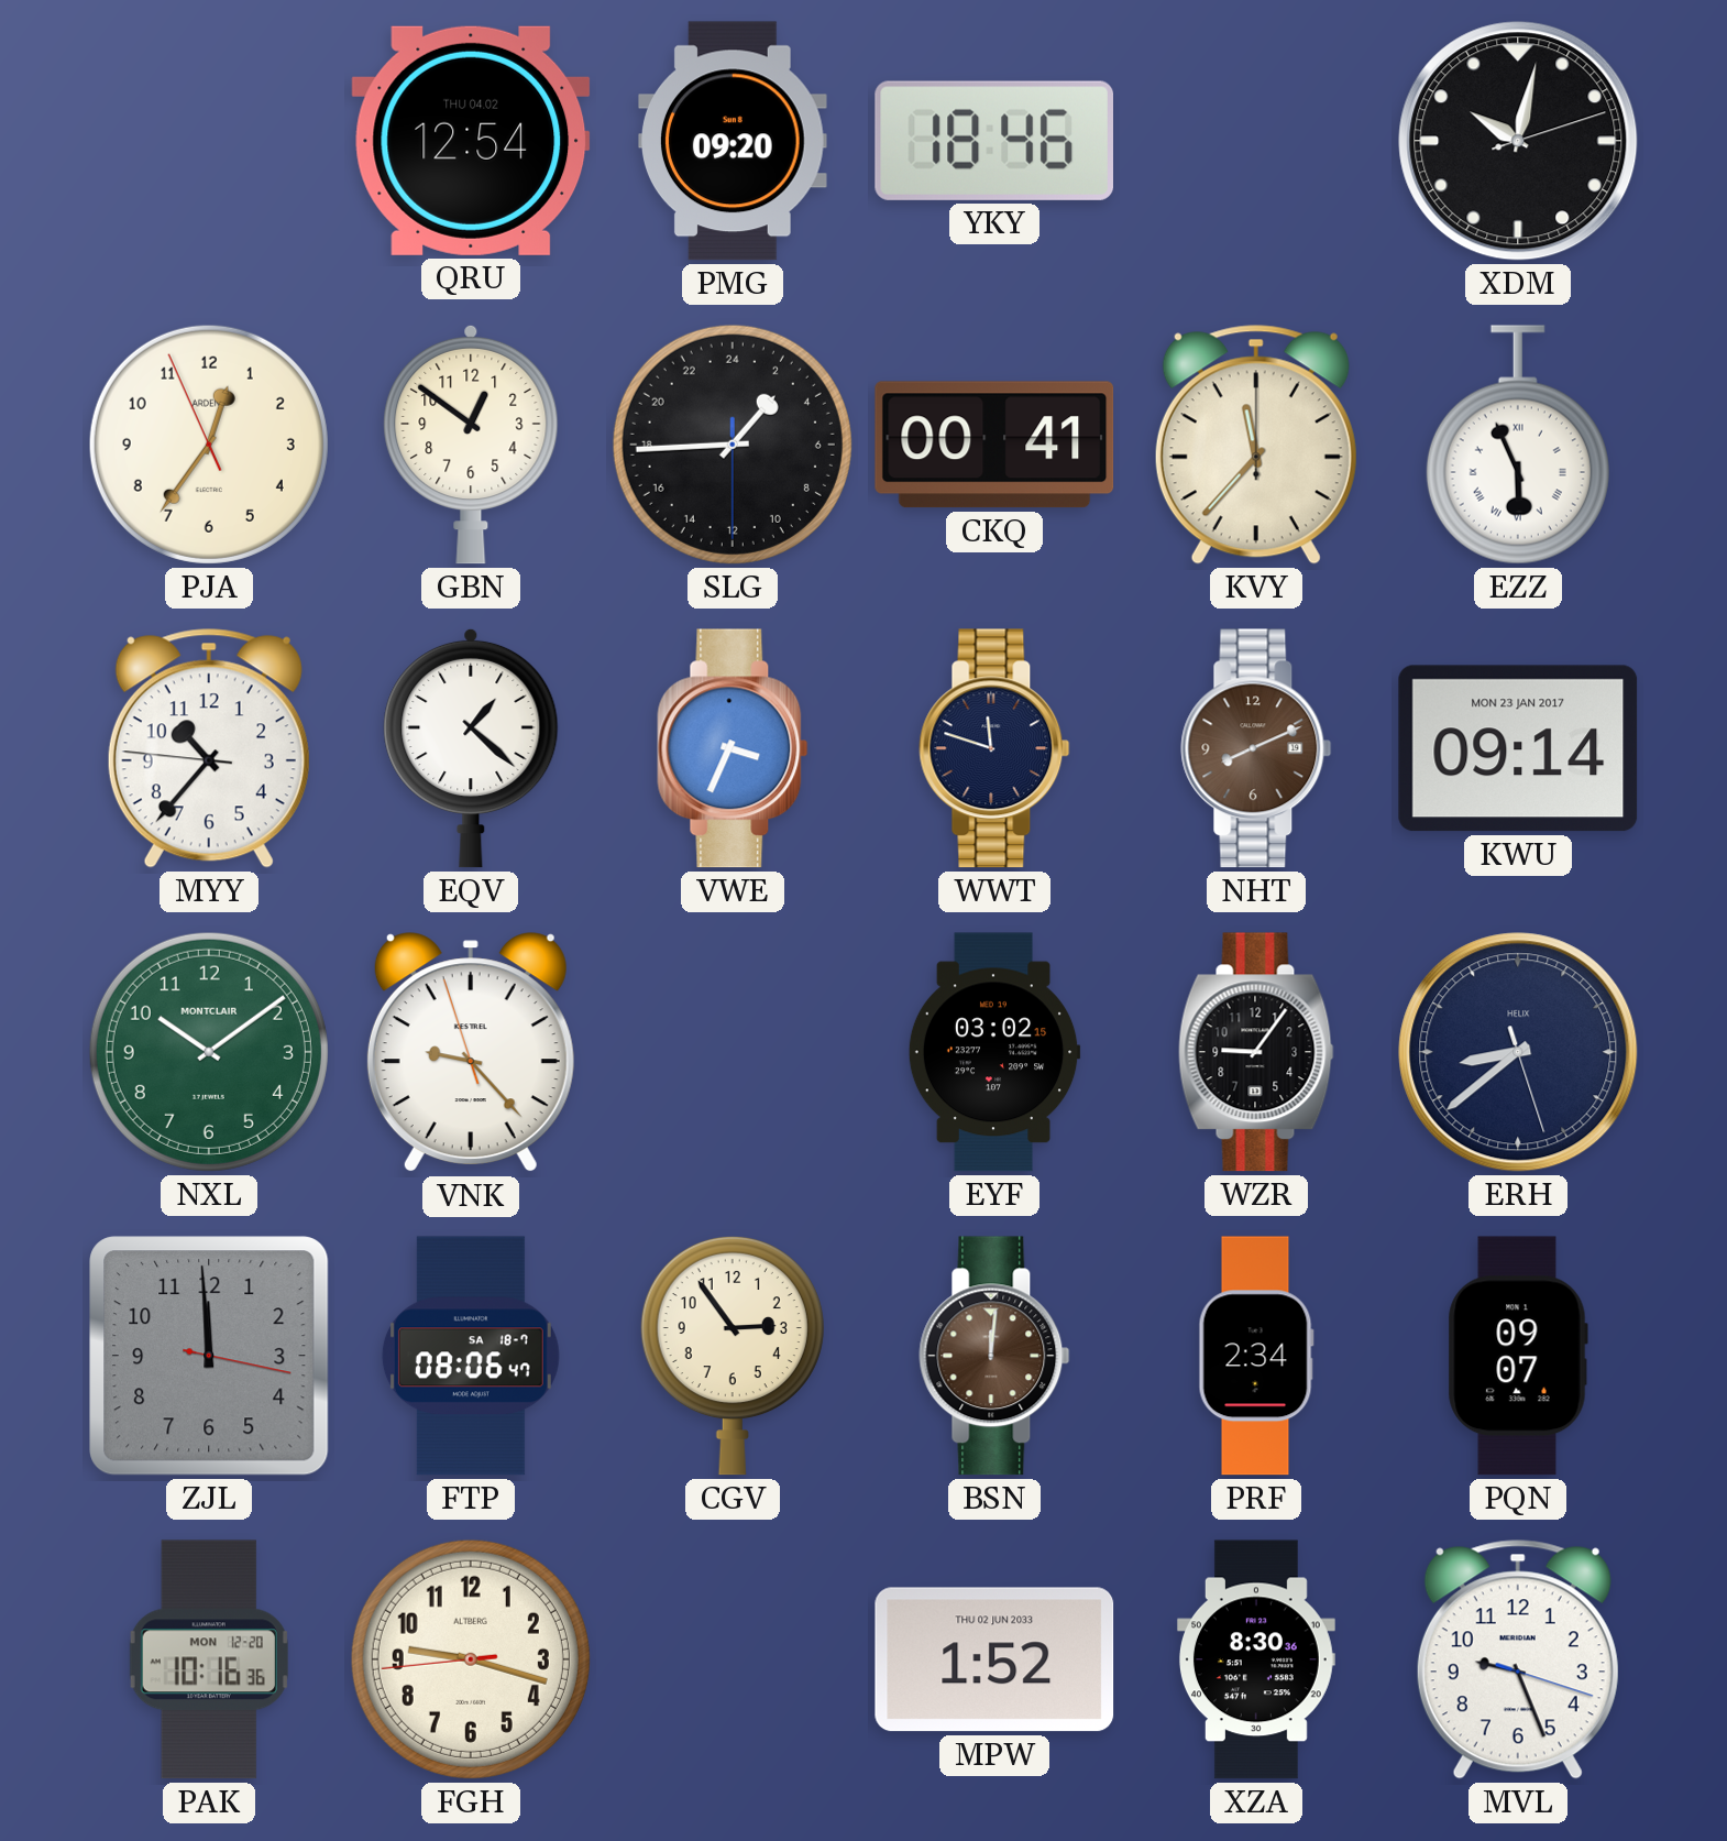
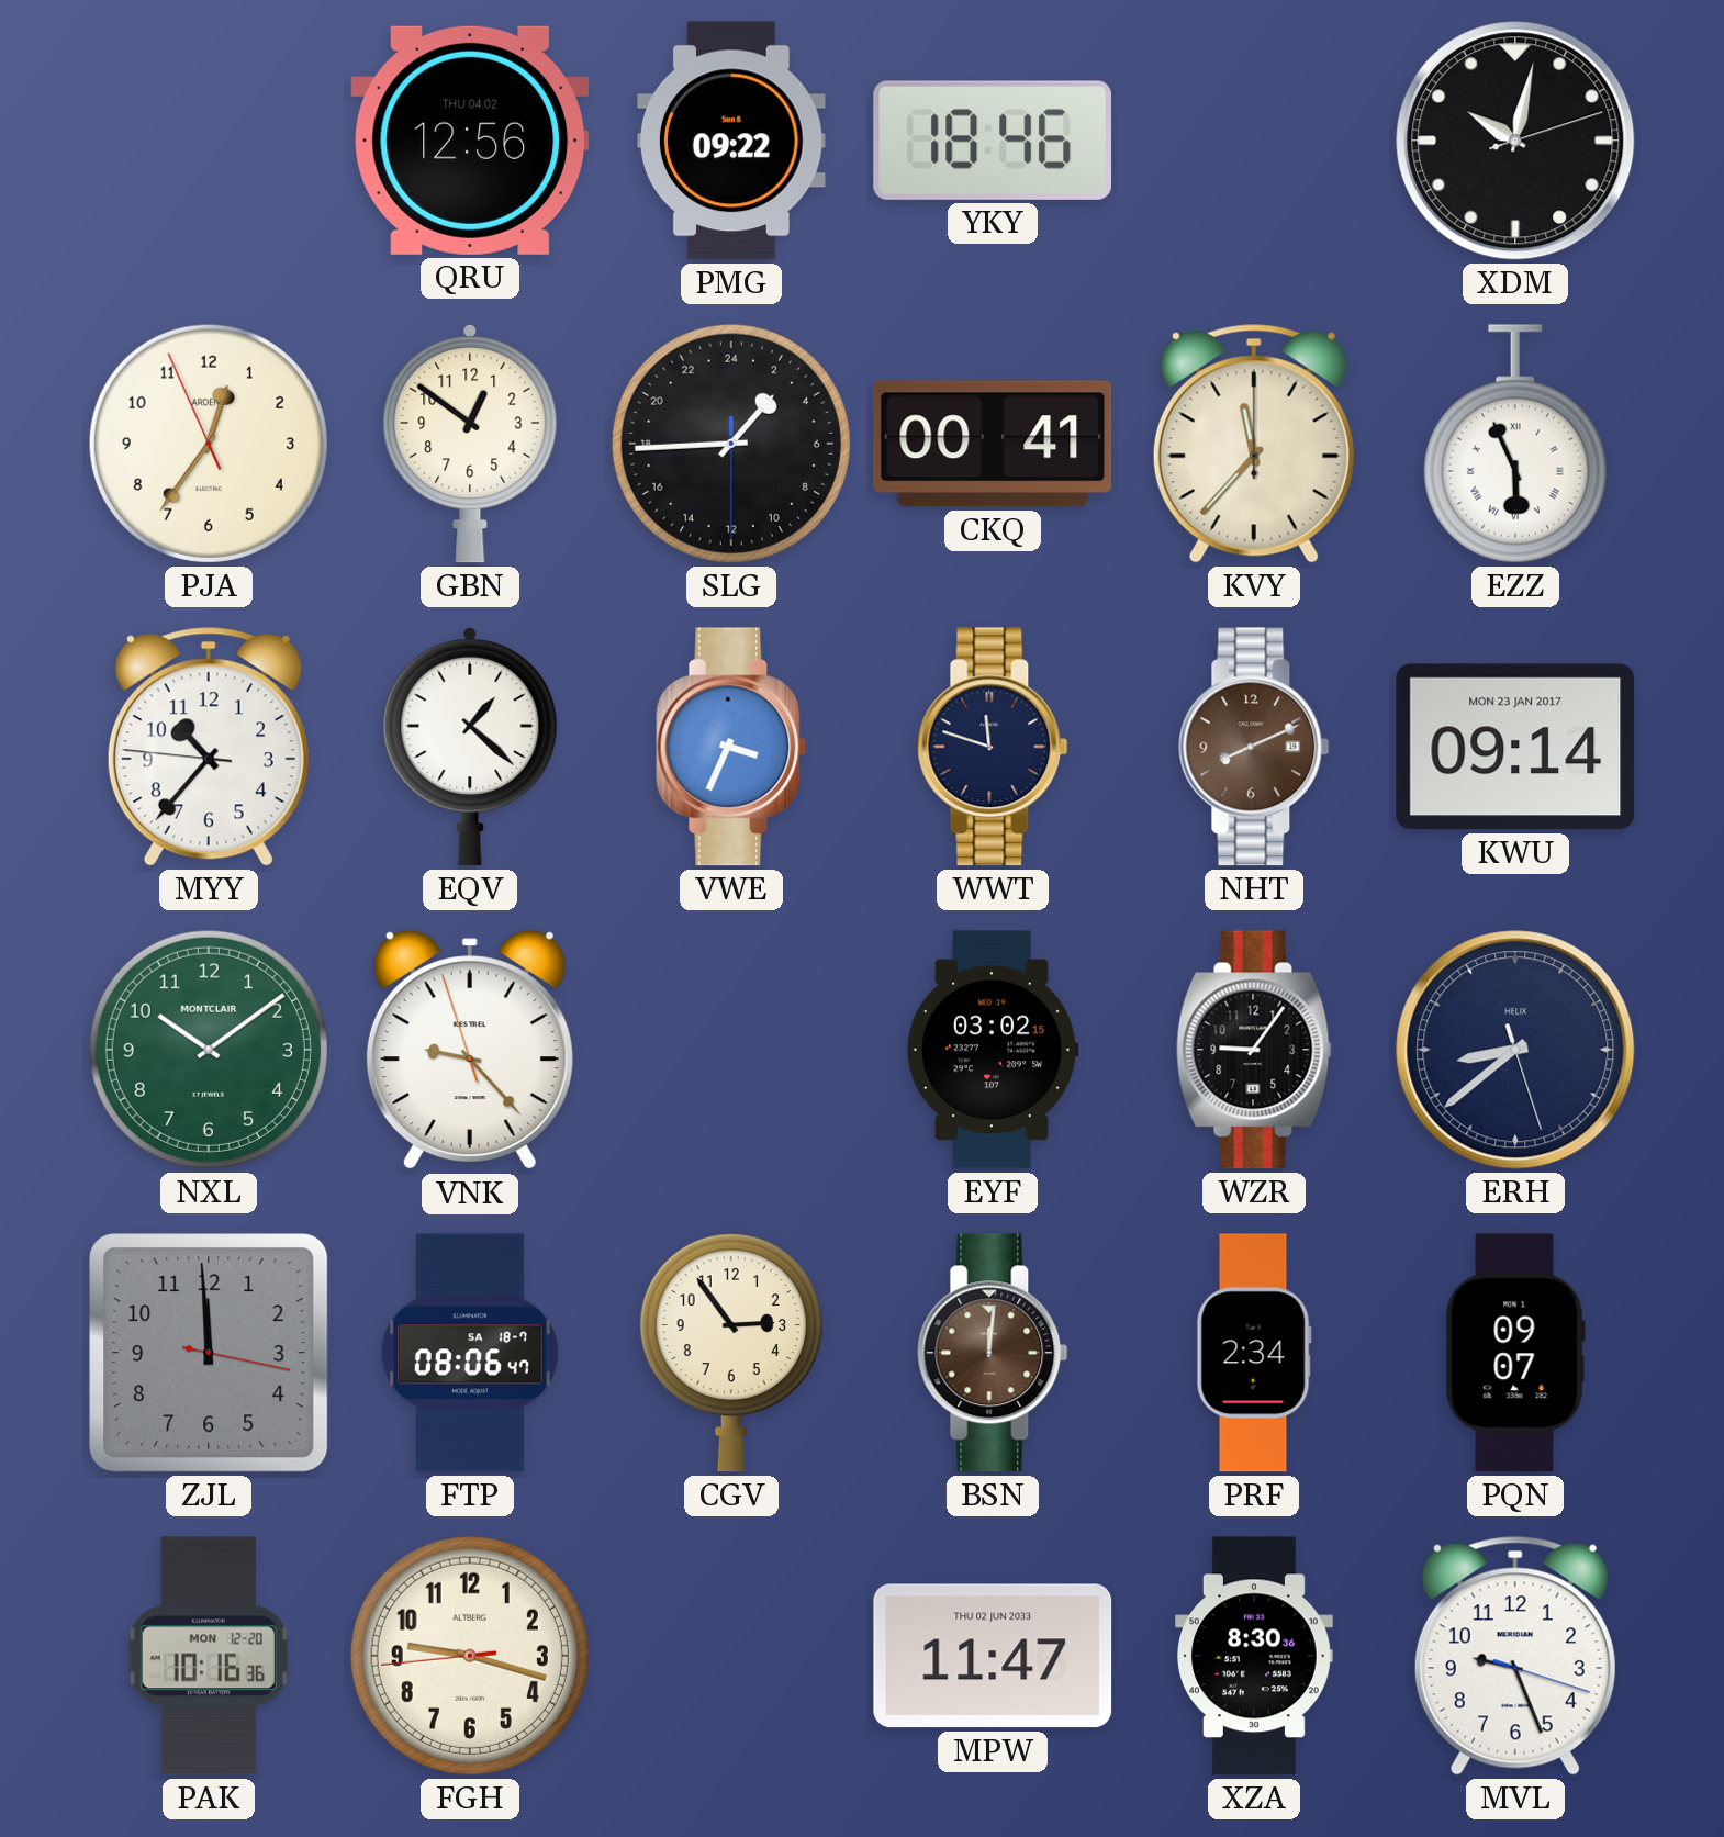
QRU: 12:54 -> 12:56
PMG: 09:20 -> 09:22
MPW: 1:52 -> 11:47
